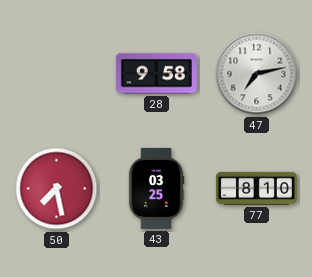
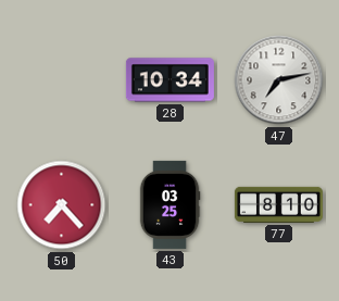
28: 9:58 -> 10:34
50: 7:28 -> 7:23
